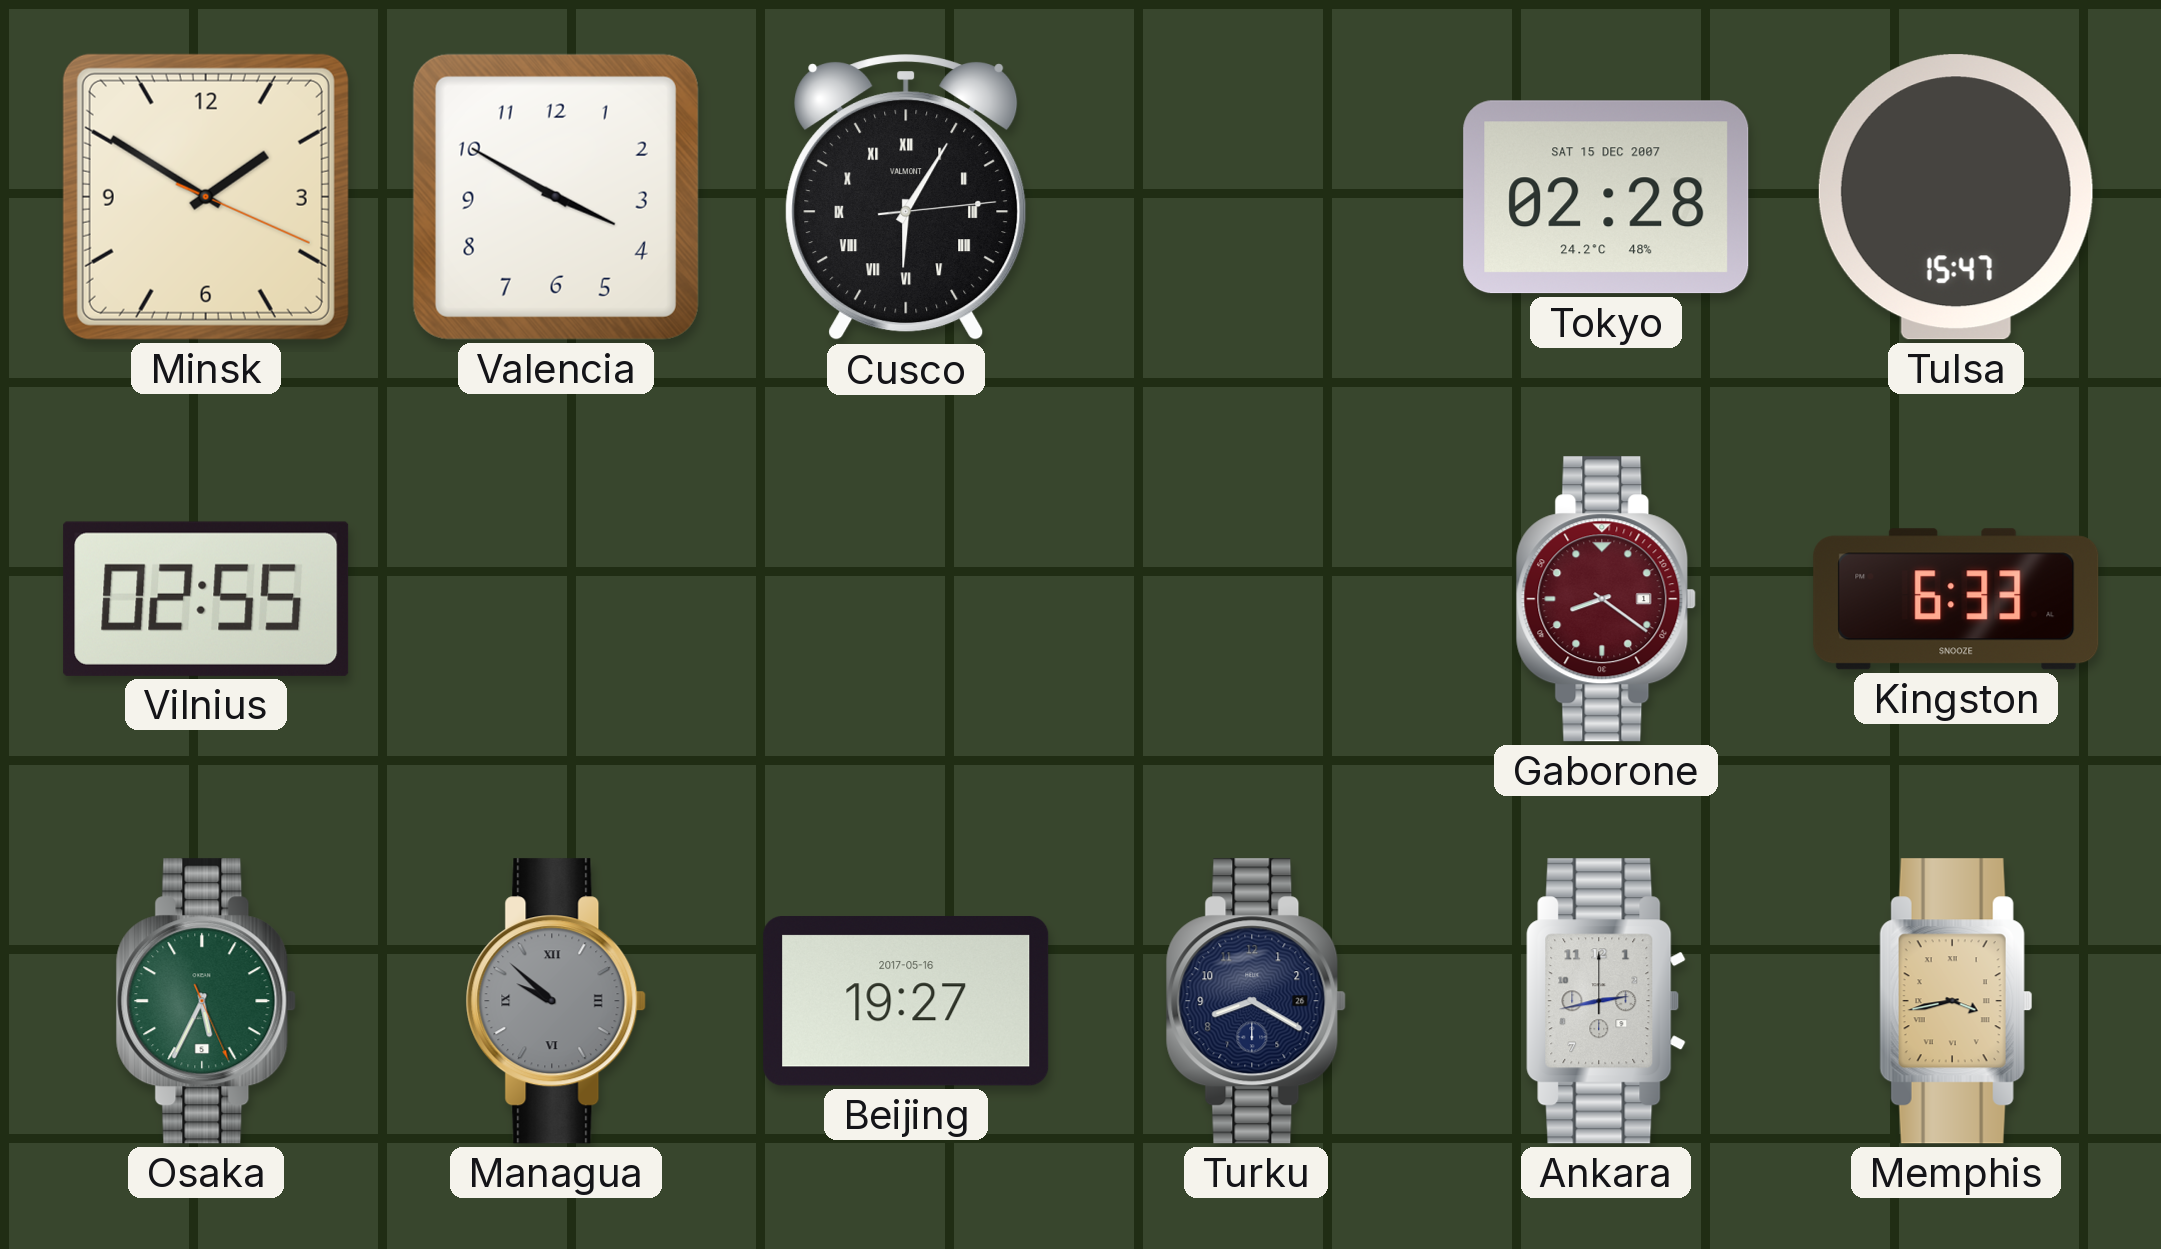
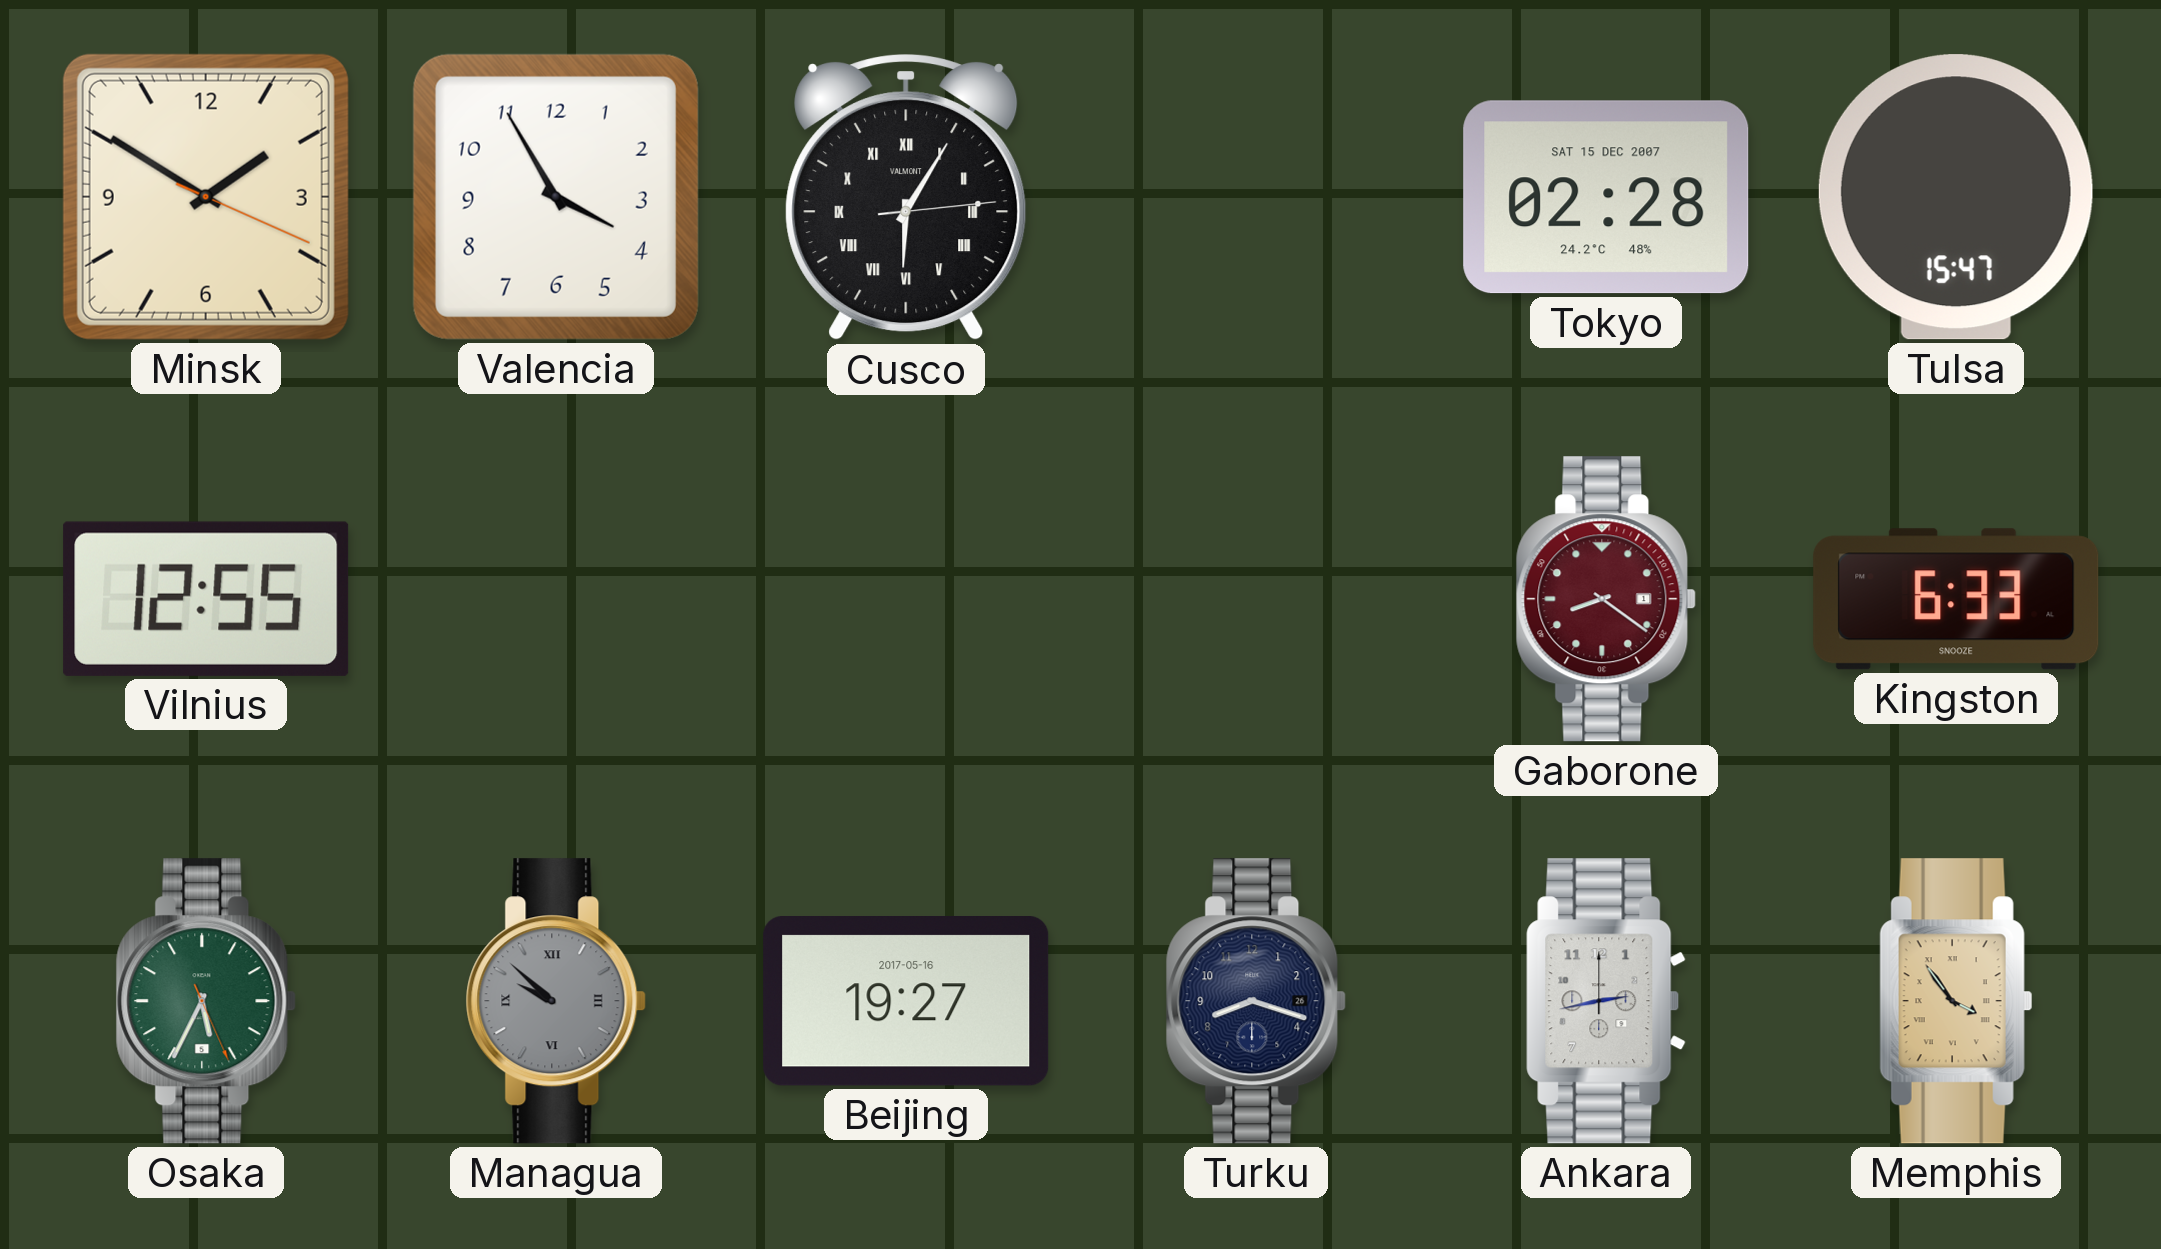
Valencia: 3:50 -> 3:55
Vilnius: 02:55 -> 12:55
Turku: 8:20 -> 8:18
Memphis: 3:43 -> 3:54
